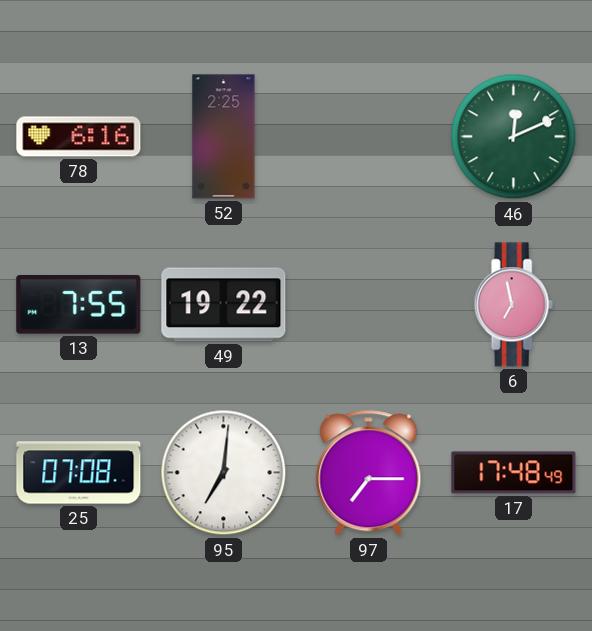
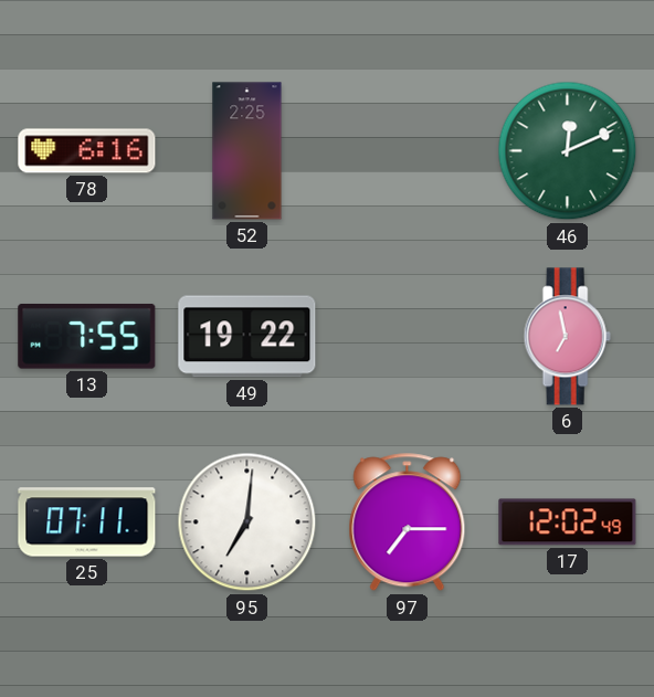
25: 07:08 -> 07:11
17: 17:48 -> 12:02
